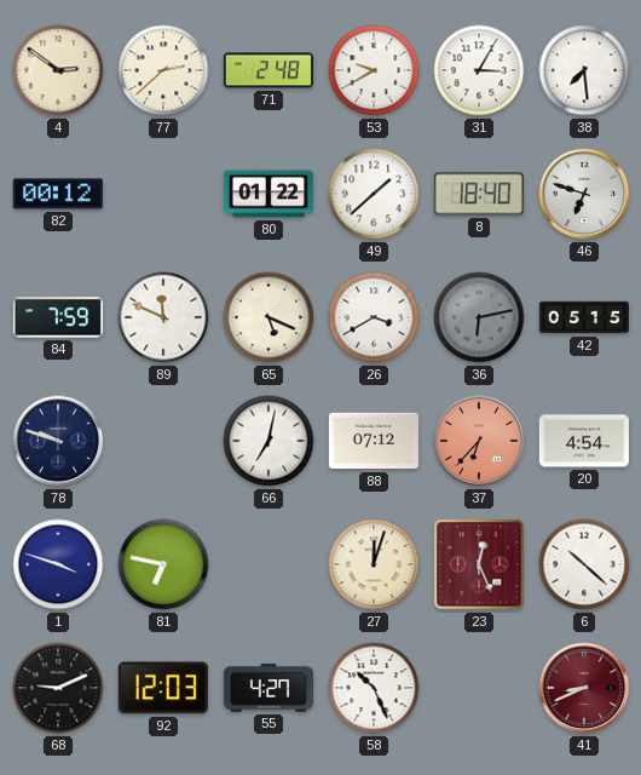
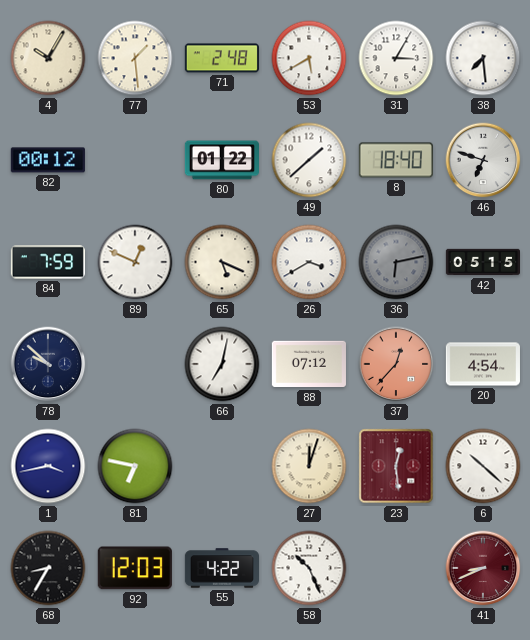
4: 2:51 -> 10:05
77: 2:38 -> 1:29
53: 9:40 -> 5:40
89: 11:49 -> 12:49
78: 9:48 -> 9:52
37: 6:37 -> 12:37
1: 3:48 -> 3:43
23: 12:26 -> 12:29
68: 9:11 -> 8:35
55: 4:27 -> 4:22
